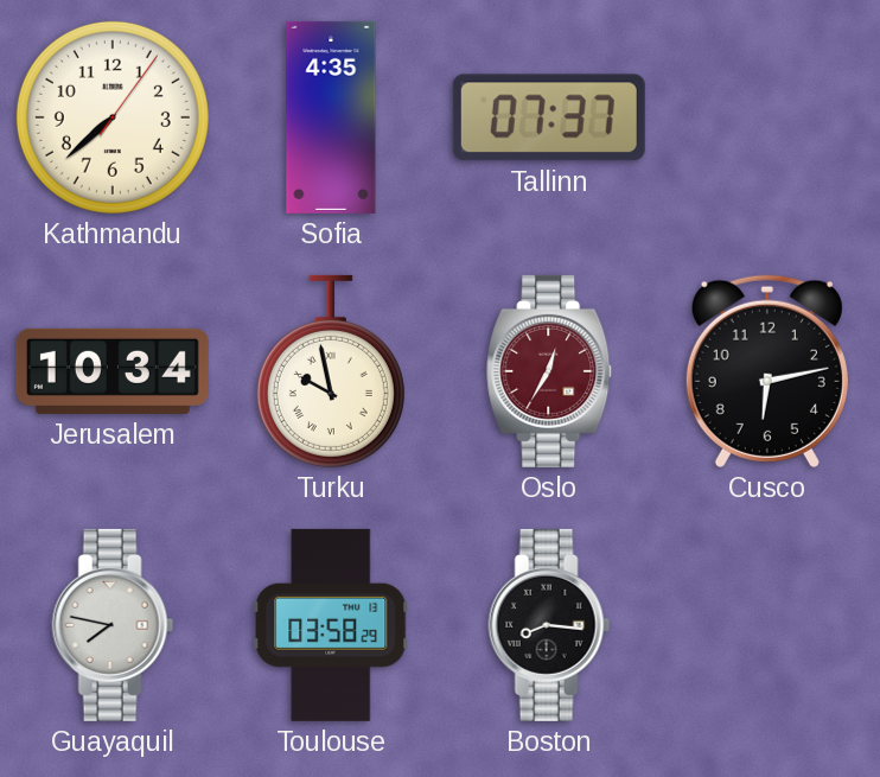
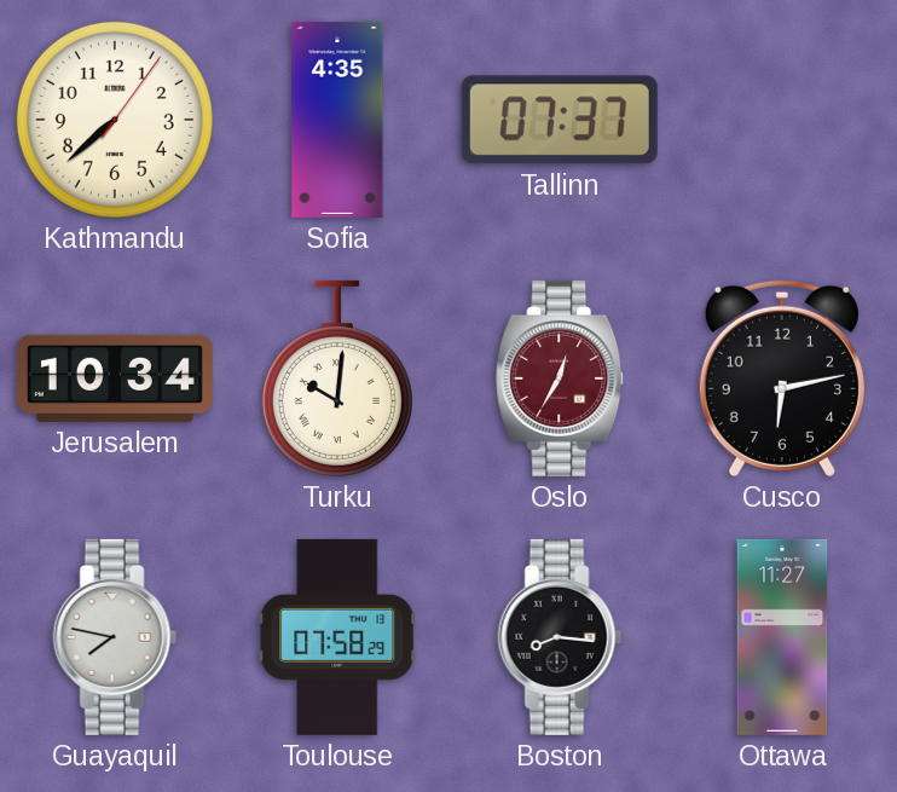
Turku: 9:58 -> 10:01
Toulouse: 03:58 -> 07:58
Ottawa: none -> 11:27
